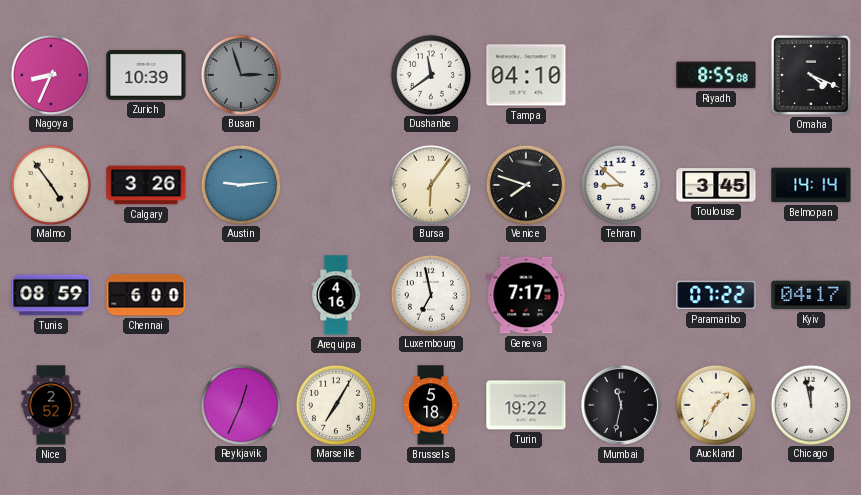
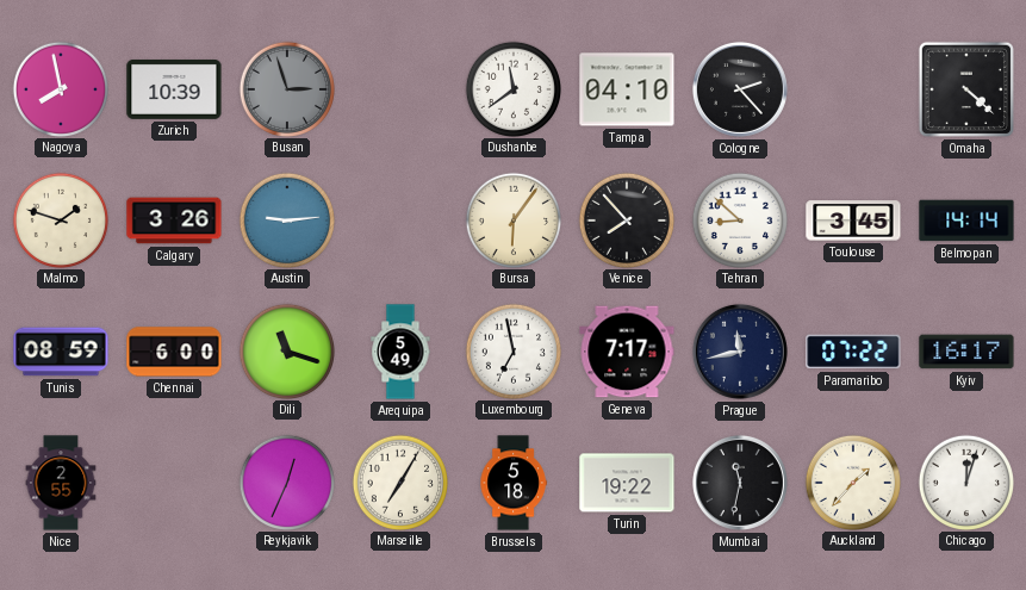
Nagoya: 8:34 -> 7:58
Cologne: none -> 2:23
Riyadh: 8:55 -> none
Omaha: 4:19 -> 4:22
Malmo: 4:54 -> 1:48
Venice: 7:48 -> 7:53
Dili: none -> 11:18
Arequipa: 4:16 -> 5:49
Prague: none -> 11:43
Kyiv: 04:17 -> 16:17
Nice: 2:52 -> 2:55
Auckland: 1:35 -> 1:37
Chicago: 11:58 -> 12:03
